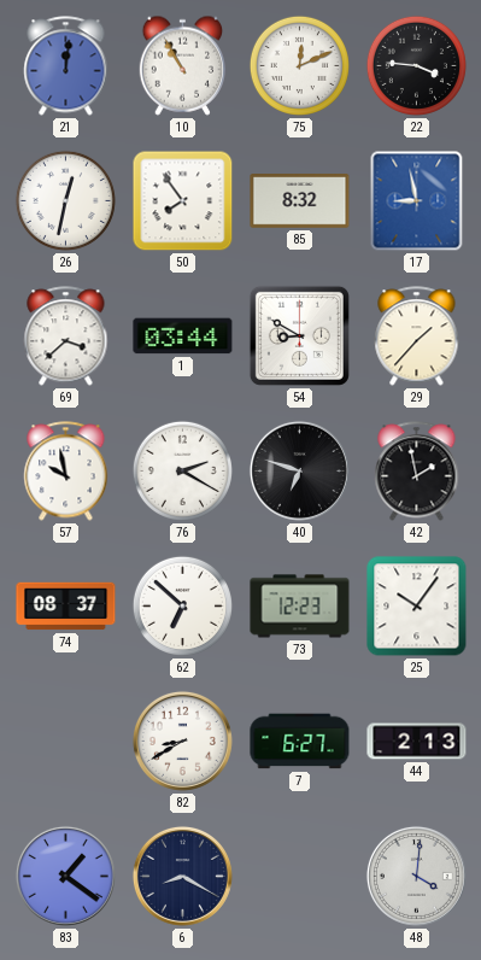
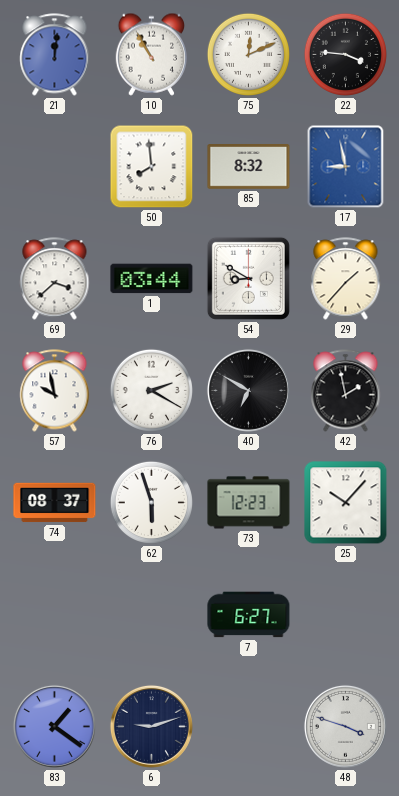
26: 12:32 -> none
50: 7:54 -> 7:59
40: 6:48 -> 6:50
62: 6:52 -> 5:57
25: 10:06 -> 10:07
82: 8:40 -> none
44: 2:13 -> none
6: 8:20 -> 9:12
48: 4:01 -> 3:48
